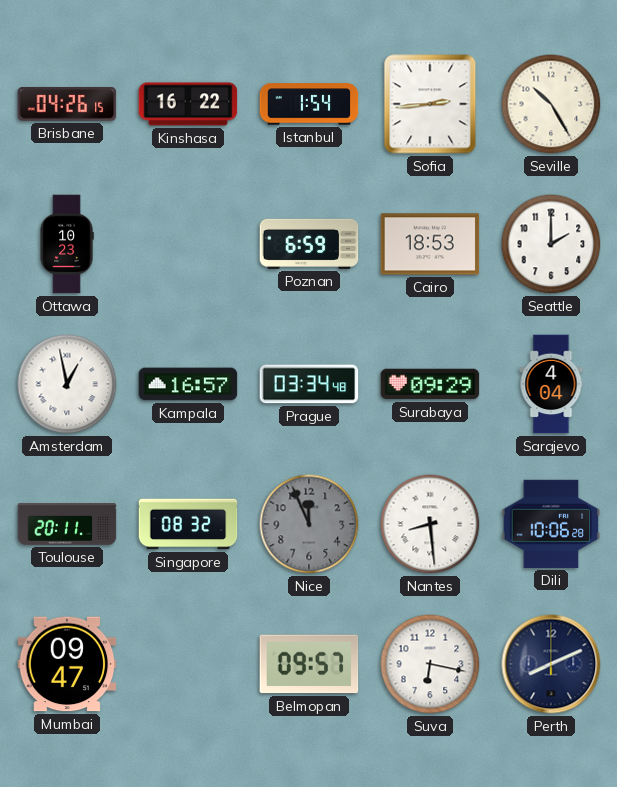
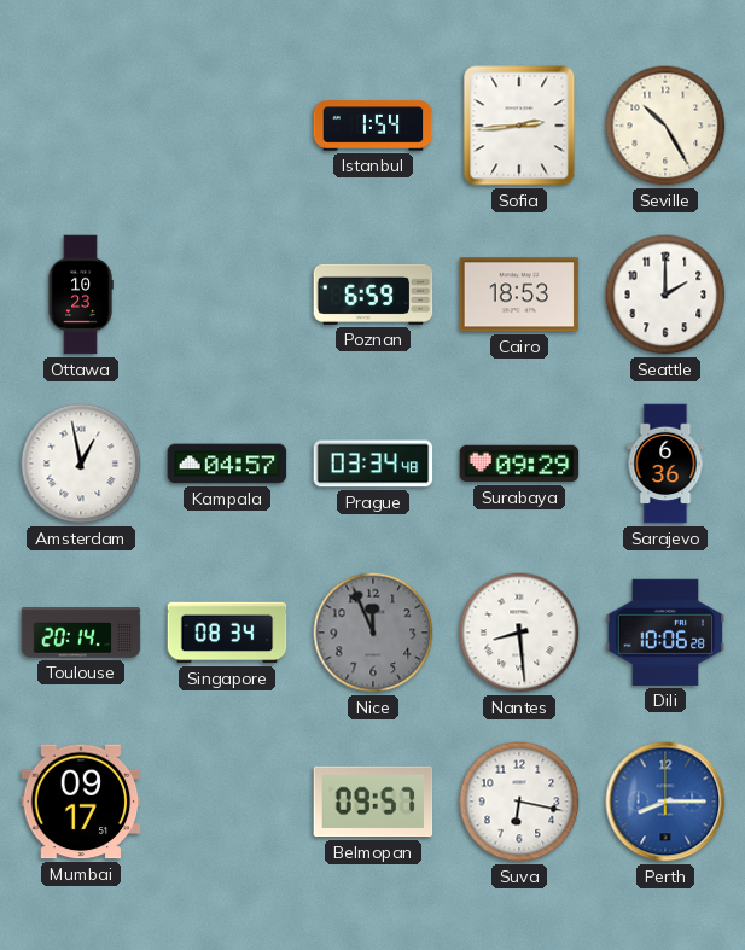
Brisbane: 04:26 -> none
Kinshasa: 16:22 -> none
Kampala: 16:57 -> 04:57
Sarajevo: 4:04 -> 6:36
Toulouse: 20:11 -> 20:14
Singapore: 08:32 -> 08:34
Mumbai: 09:47 -> 09:17
Perth: 8:11 -> 8:15
Perth dial: navy -> blue
